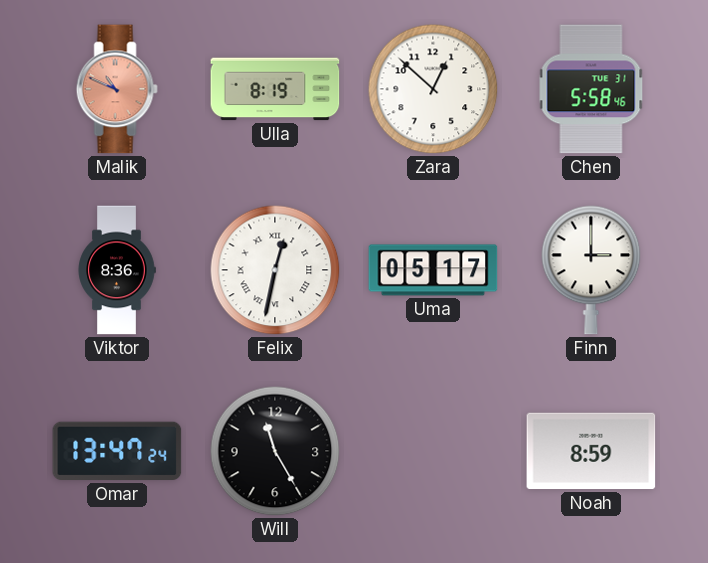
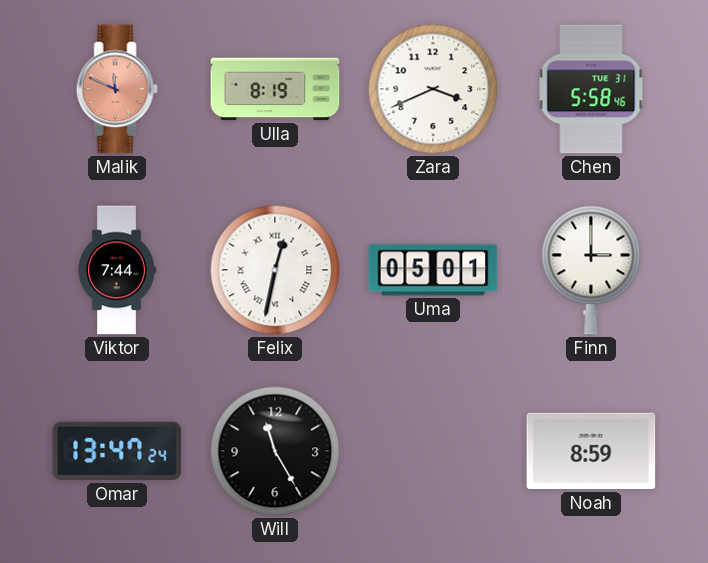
Malik: 10:49 -> 11:49
Zara: 12:52 -> 3:41
Viktor: 8:36 -> 7:44
Uma: 05:17 -> 05:01
